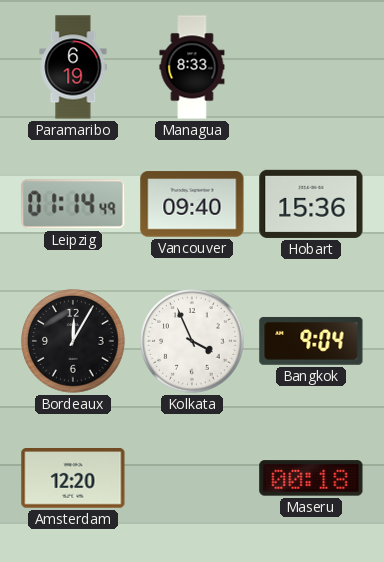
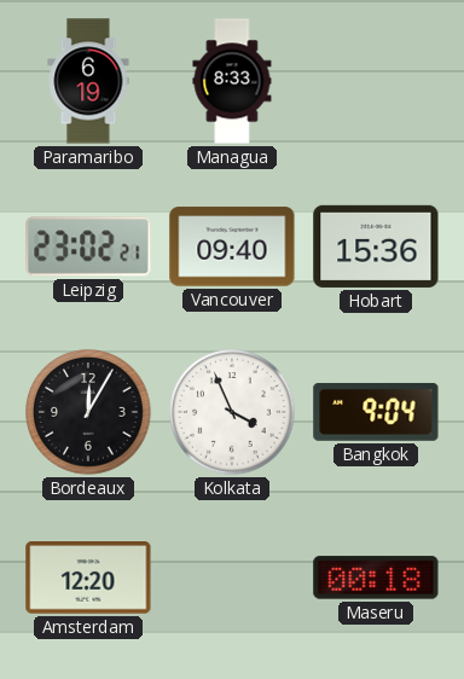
Leipzig: 01:14 -> 23:02
